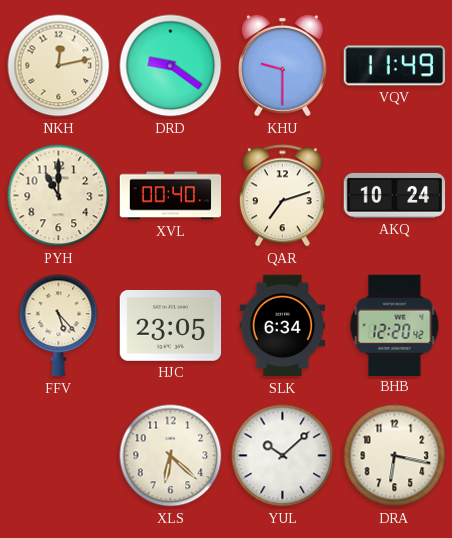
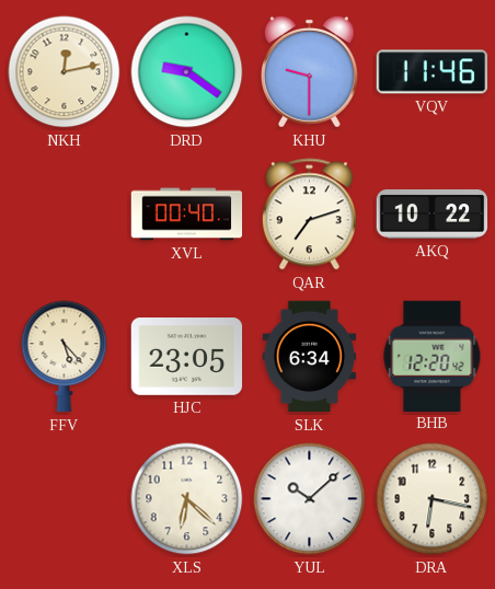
VQV: 11:49 -> 11:46
PYH: 11:00 -> none
AKQ: 10:24 -> 10:22
